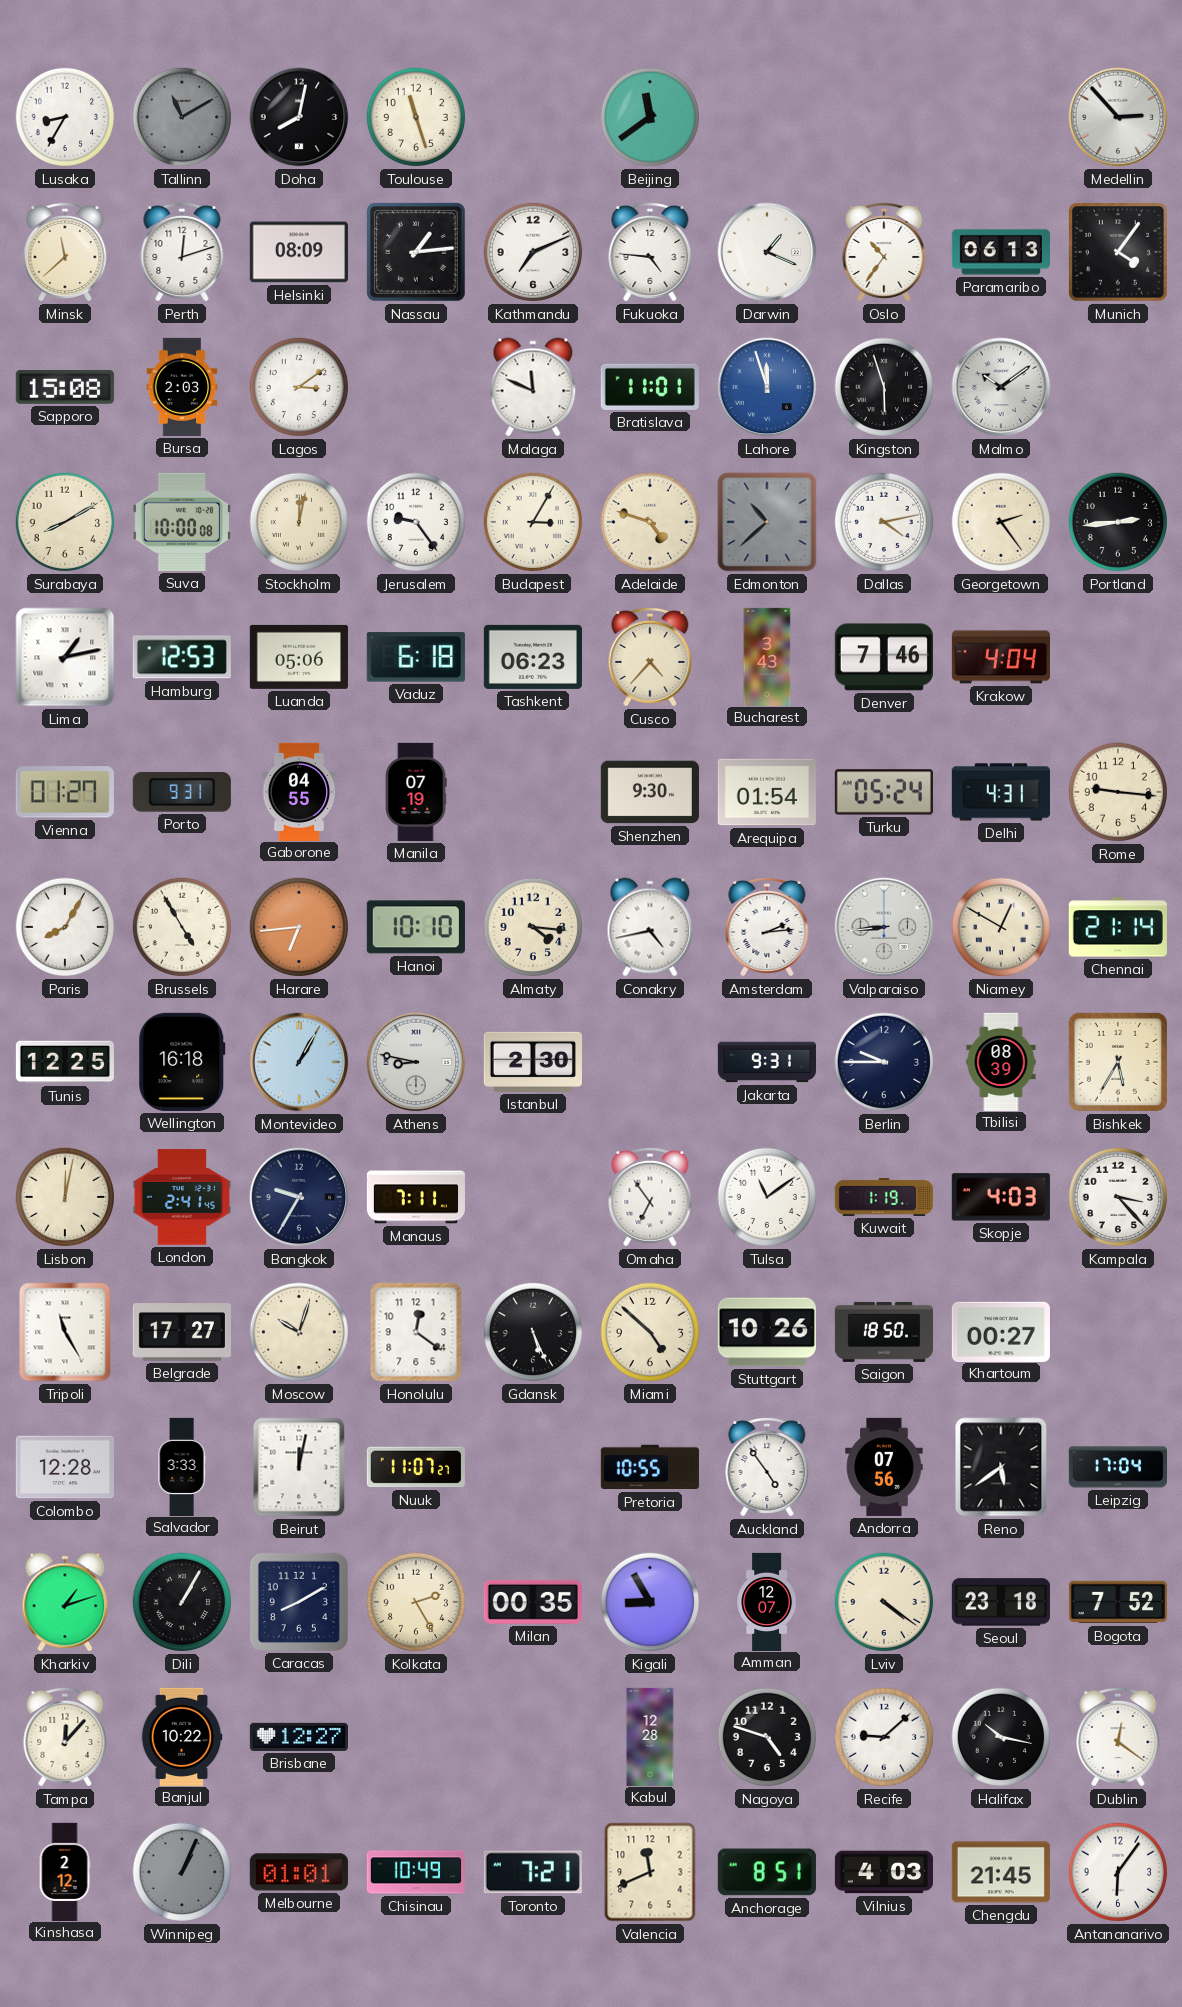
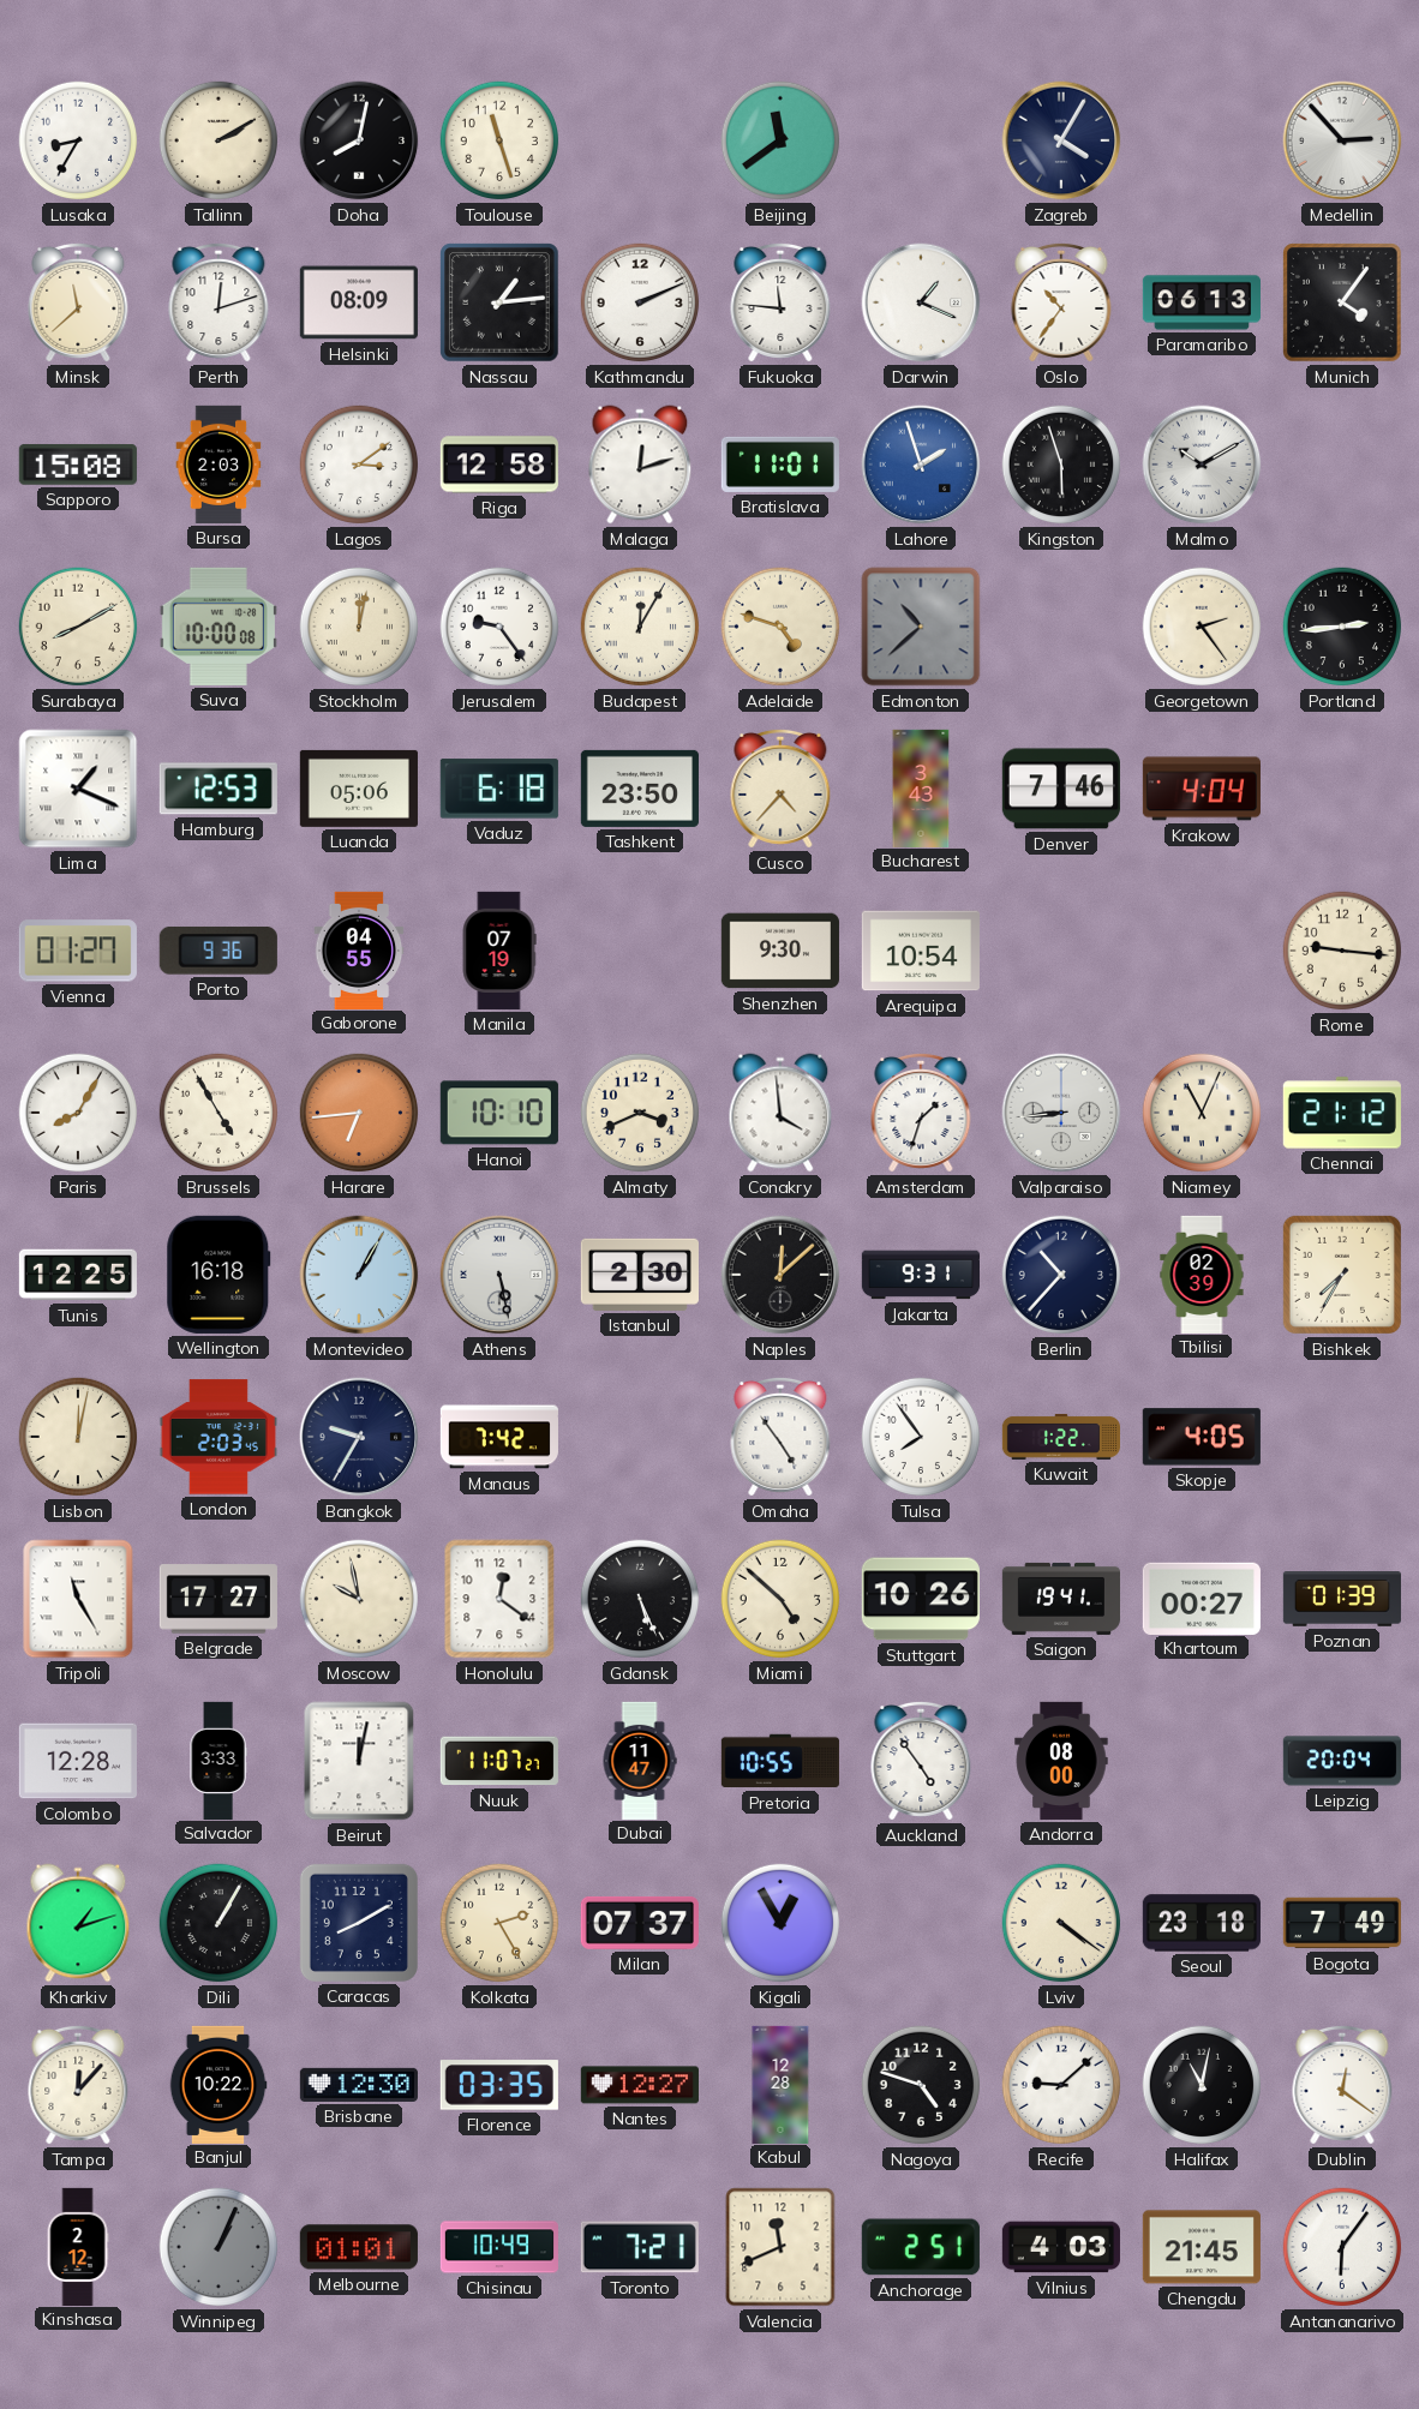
Tallinn: 11:10 -> 2:10
Tallinn dial: grey -> cream
Zagreb: none -> 4:05
Kathmandu: 7:11 -> 2:11
Fukuoka: 4:46 -> 11:46
Riga: none -> 12:58
Malaga: 11:49 -> 12:12
Lahore: 11:57 -> 1:57
Malmo: 10:09 -> 10:10
Budapest: 3:05 -> 12:05
Dallas: 4:13 -> none
Lima: 1:13 -> 1:19
Tashkent: 06:23 -> 23:50
Porto: 9:31 -> 9:36
Arequipa: 01:54 -> 10:54
Turku: 05:24 -> none
Delhi: 4:31 -> none
Almaty: 4:16 -> 3:41
Conakry: 4:43 -> 3:59
Amsterdam: 2:14 -> 1:33
Niamey: 12:50 -> 11:04
Chennai: 21:14 -> 21:12
Athens: 8:47 -> 5:28
Naples: none -> 12:08
Berlin: 9:45 -> 10:37
Tbilisi: 08:39 -> 02:39
Bishkek: 5:35 -> 7:35
London: 2:41 -> 2:03
Manaus: 7:11 -> 7:42
Omaha: 6:54 -> 4:54
Tulsa: 11:09 -> 7:54
Kuwait: 1:19 -> 1:22
Skopje: 4:03 -> 4:05
Kampala: 3:23 -> none
Moscow: 10:03 -> 9:58
Saigon: 18:50 -> 19:41
Poznan: none -> 01:39
Dubai: none -> 11:47
Andorra: 07:56 -> 08:00
Reno: 5:39 -> none
Leipzig: 17:04 -> 20:04
Milan: 00:35 -> 07:37
Kigali: 8:55 -> 12:55
Amman: 12:07 -> none
Bogota: 7:52 -> 7:49
Brisbane: 12:27 -> 12:30
Florence: none -> 03:35
Nantes: none -> 12:27
Halifax: 10:17 -> 11:02
Anchorage: 8:51 -> 2:51
